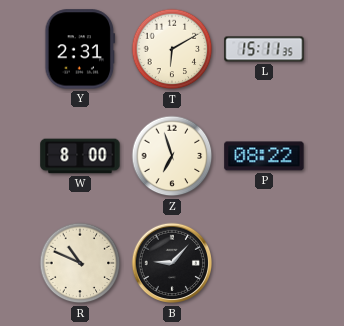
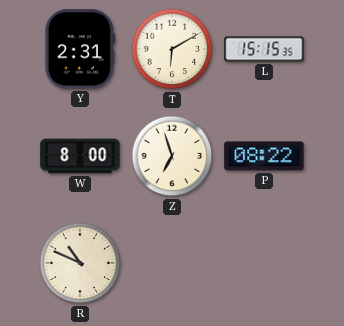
L: 15:11 -> 15:15
B: 9:07 -> none
